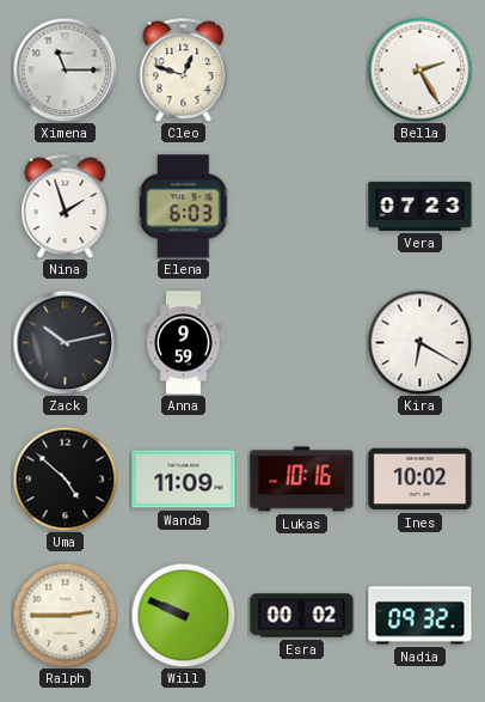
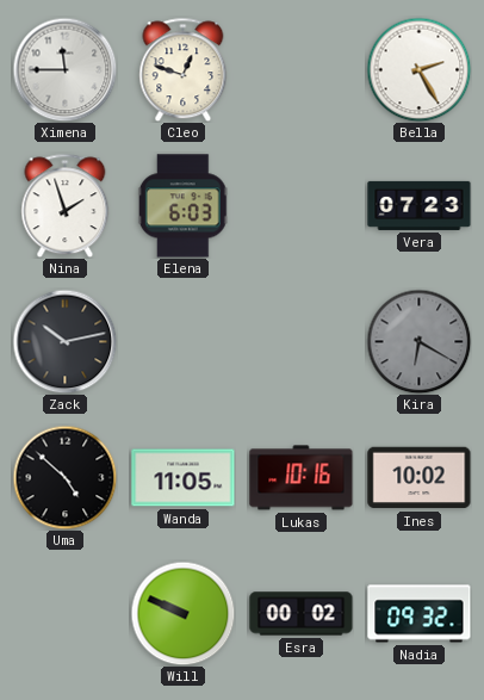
Ximena: 11:15 -> 11:45
Anna: 9:59 -> none
Kira dial: white -> grey
Wanda: 11:09 -> 11:05
Ralph: 2:45 -> none
